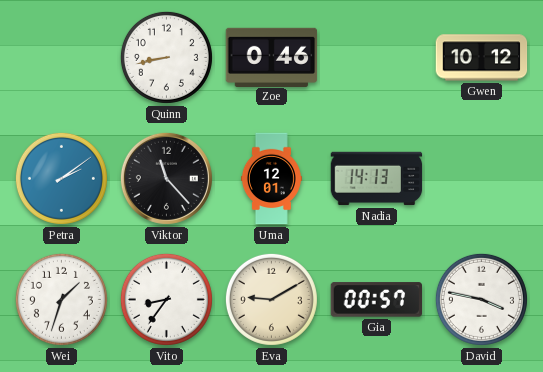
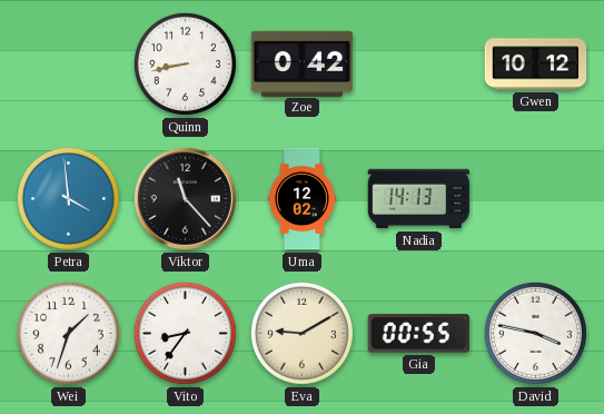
Zoe: 0:46 -> 0:42
Petra: 2:09 -> 3:59
Uma: 12:01 -> 12:02
Gia: 00:57 -> 00:55
